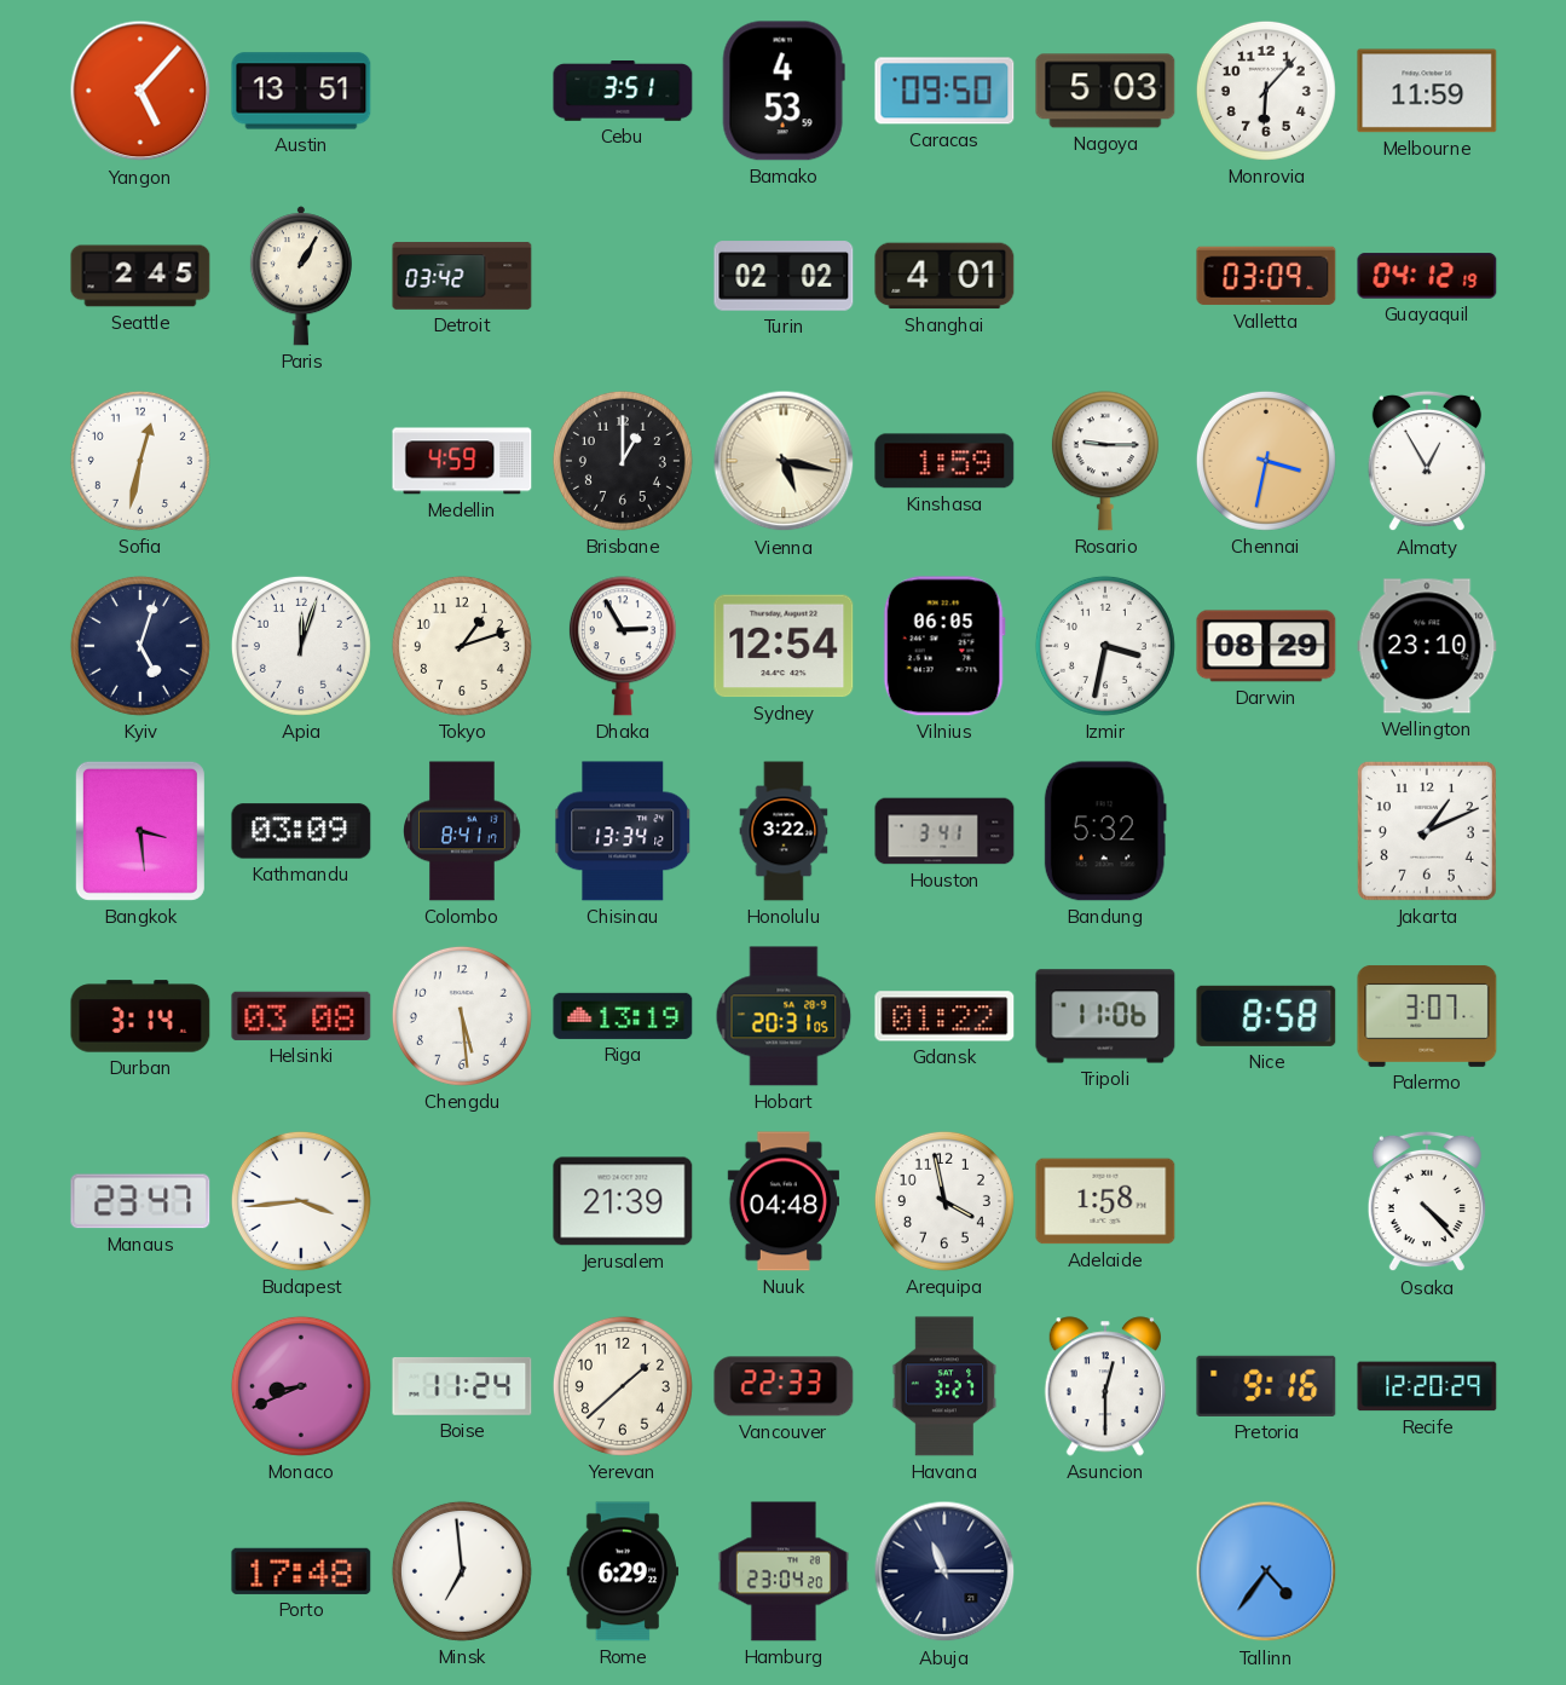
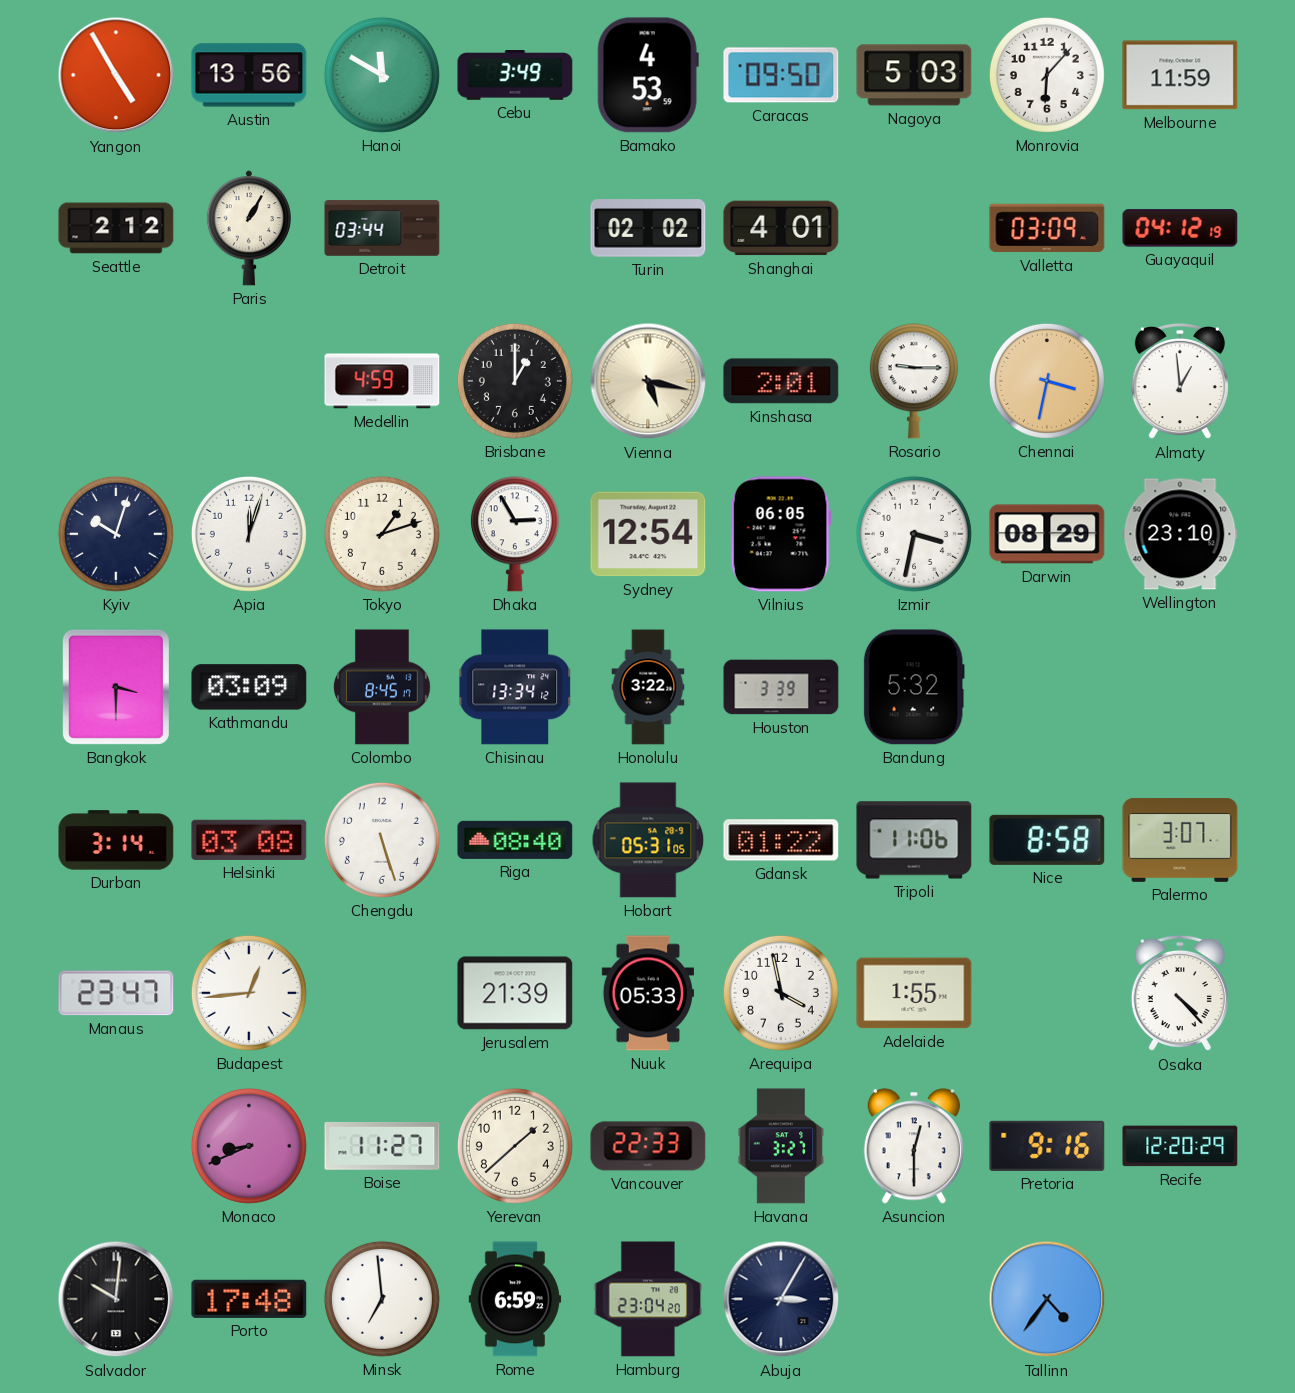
Yangon: 5:07 -> 4:55
Austin: 13:51 -> 13:56
Hanoi: none -> 11:50
Cebu: 3:51 -> 3:49
Seattle: 2:45 -> 2:12
Detroit: 03:42 -> 03:44
Sofia: 12:32 -> none
Kinshasa: 1:59 -> 2:01
Almaty: 12:55 -> 12:59
Kyiv: 5:03 -> 10:03
Bangkok: 3:29 -> 3:30
Colombo: 8:41 -> 8:45
Houston: 3:41 -> 3:39
Jakarta: 1:11 -> none
Chengdu: 5:29 -> 5:27
Riga: 13:19 -> 08:40
Hobart: 20:31 -> 05:31
Budapest: 3:44 -> 12:44
Nuuk: 04:48 -> 05:33
Adelaide: 1:58 -> 1:55
Boise: 11:24 -> 11:27
Salvador: none -> 10:01
Rome: 6:29 -> 6:59
Abuja: 11:15 -> 3:05
